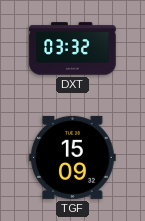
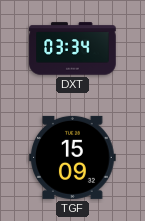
DXT: 03:32 -> 03:34
